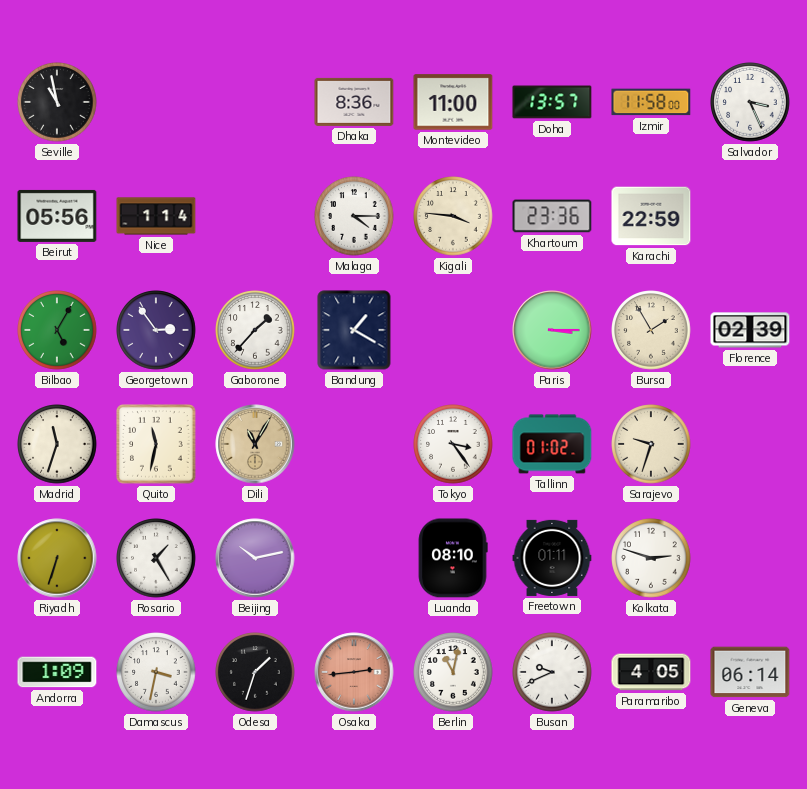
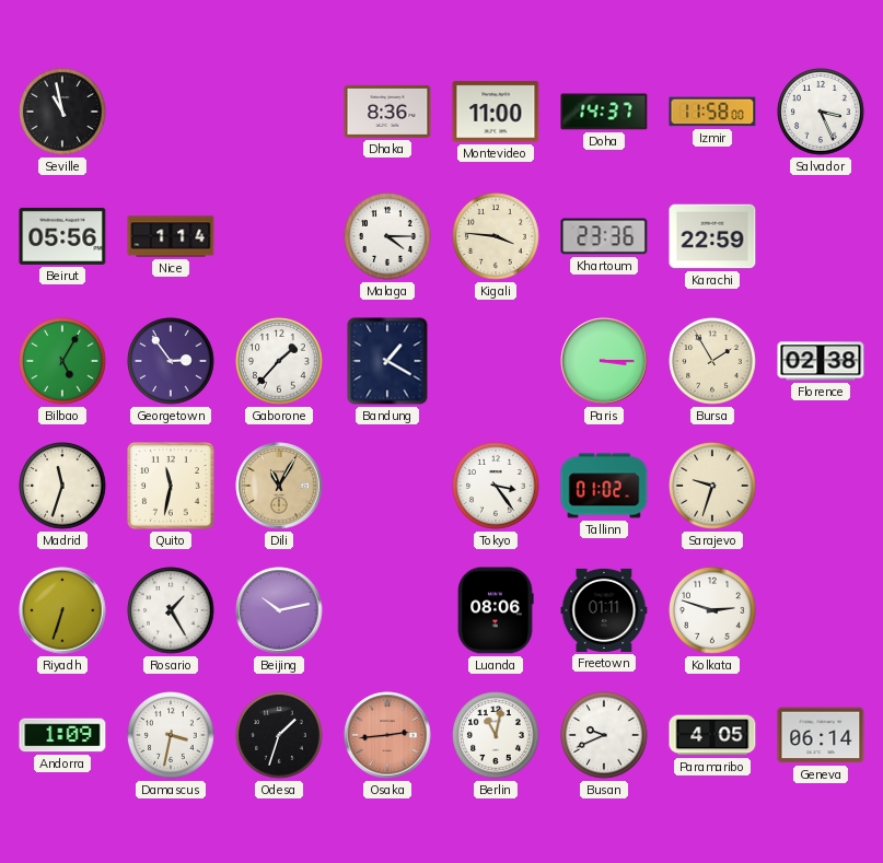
Doha: 13:57 -> 14:37
Florence: 02:39 -> 02:38
Luanda: 08:10 -> 08:06
